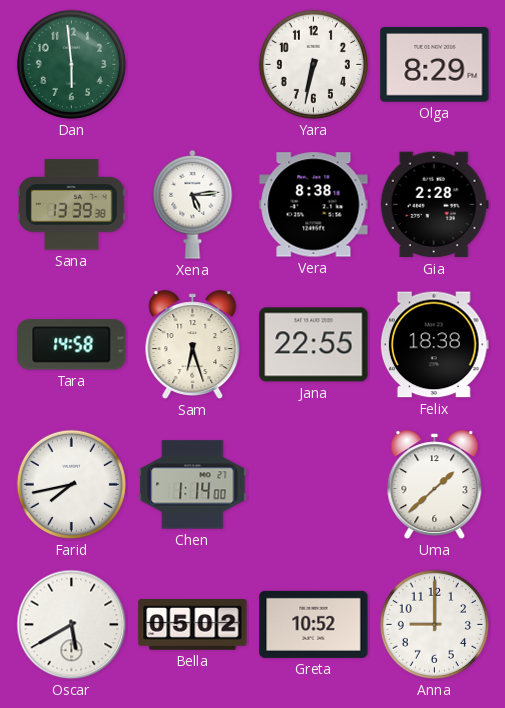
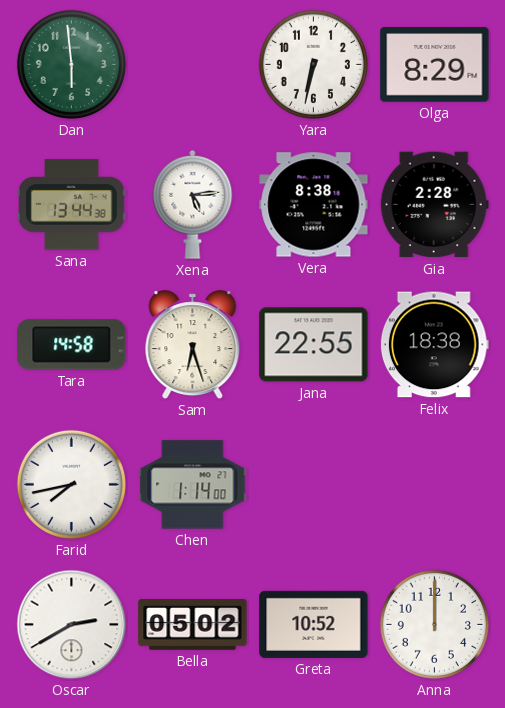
Sana: 13:39 -> 13:44
Uma: 1:38 -> none
Oscar: 5:40 -> 2:40
Anna: 9:00 -> 12:00
